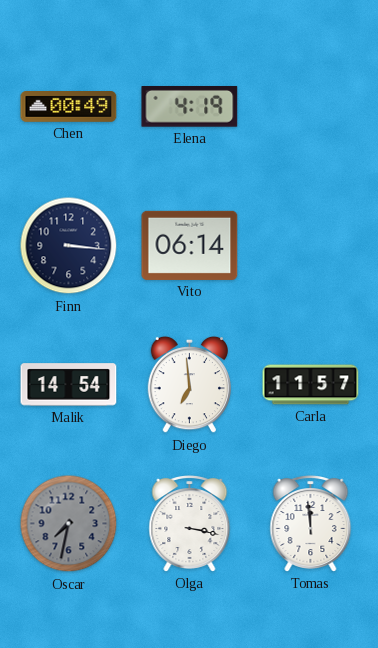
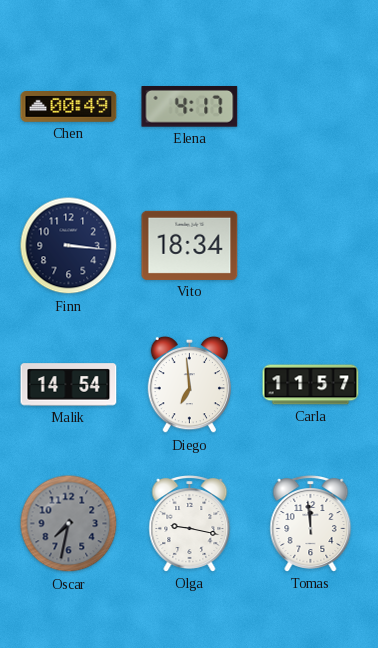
Elena: 4:19 -> 4:17
Vito: 06:14 -> 18:34
Olga: 3:17 -> 9:17
